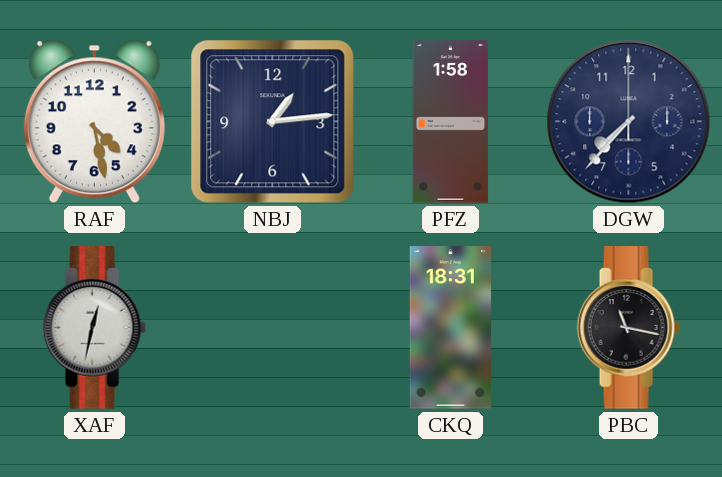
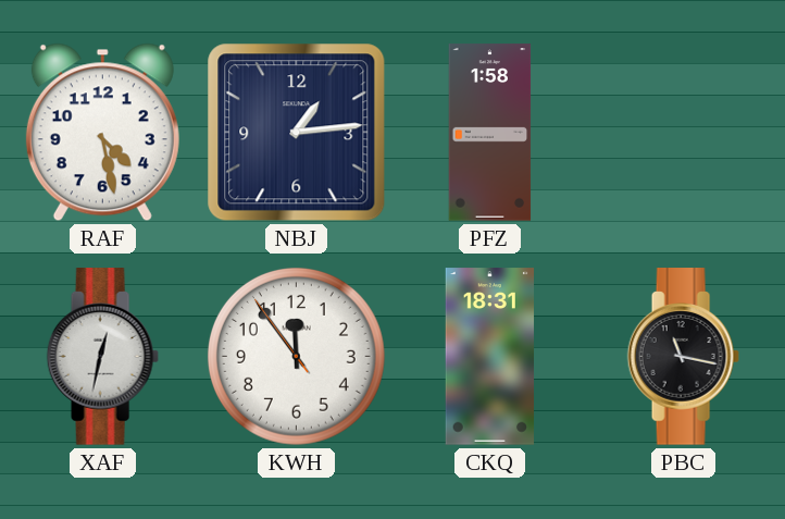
DGW: 7:37 -> none
KWH: none -> 11:53
